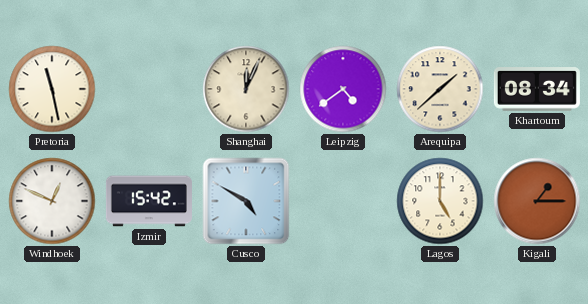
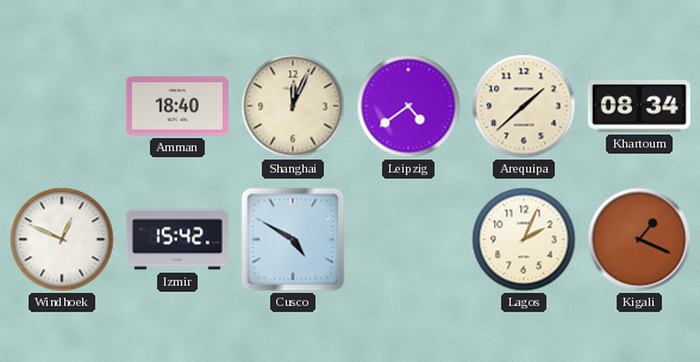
Pretoria: 11:28 -> none
Amman: none -> 18:40
Lagos: 5:00 -> 2:04
Kigali: 1:15 -> 1:19
